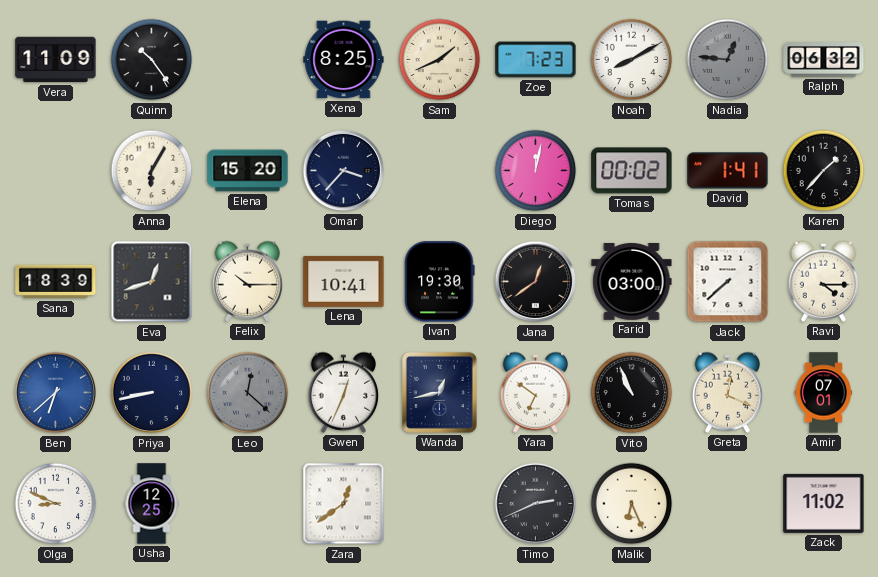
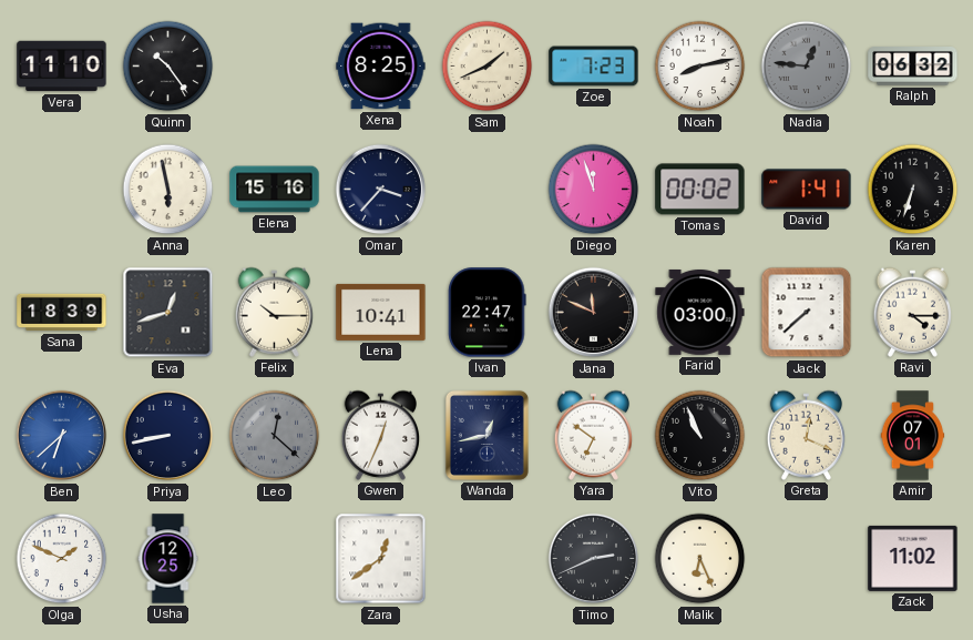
Vera: 11:09 -> 11:10
Noah: 8:10 -> 8:13
Anna: 6:05 -> 5:58
Elena: 15:20 -> 15:16
Diego: 12:02 -> 11:57
Karen: 1:37 -> 6:33
Ivan: 19:30 -> 22:47
Jana: 12:39 -> 11:49
Olga: 8:49 -> 1:49
